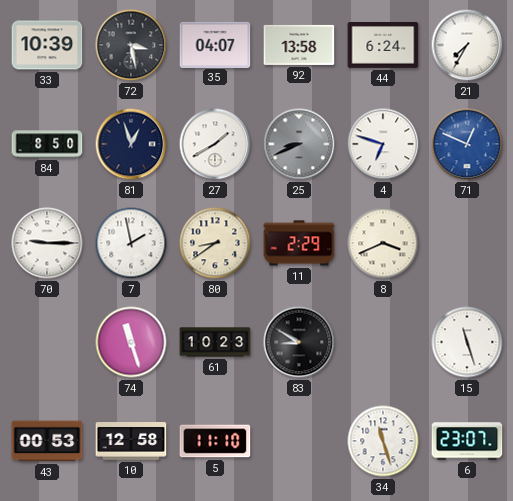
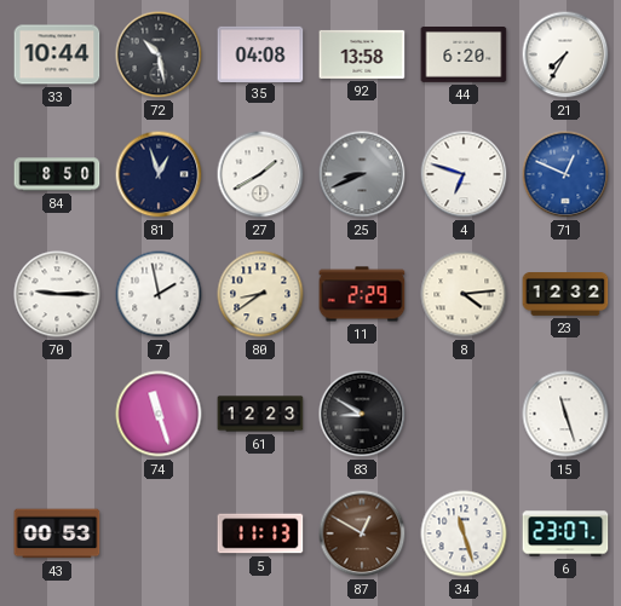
33: 10:39 -> 10:44
72: 3:28 -> 10:28
35: 04:07 -> 04:08
44: 6:24 -> 6:20
8: 3:41 -> 4:14
23: none -> 12:32
61: 10:23 -> 12:23
10: 12:58 -> none
5: 11:10 -> 11:13
87: none -> 12:50
